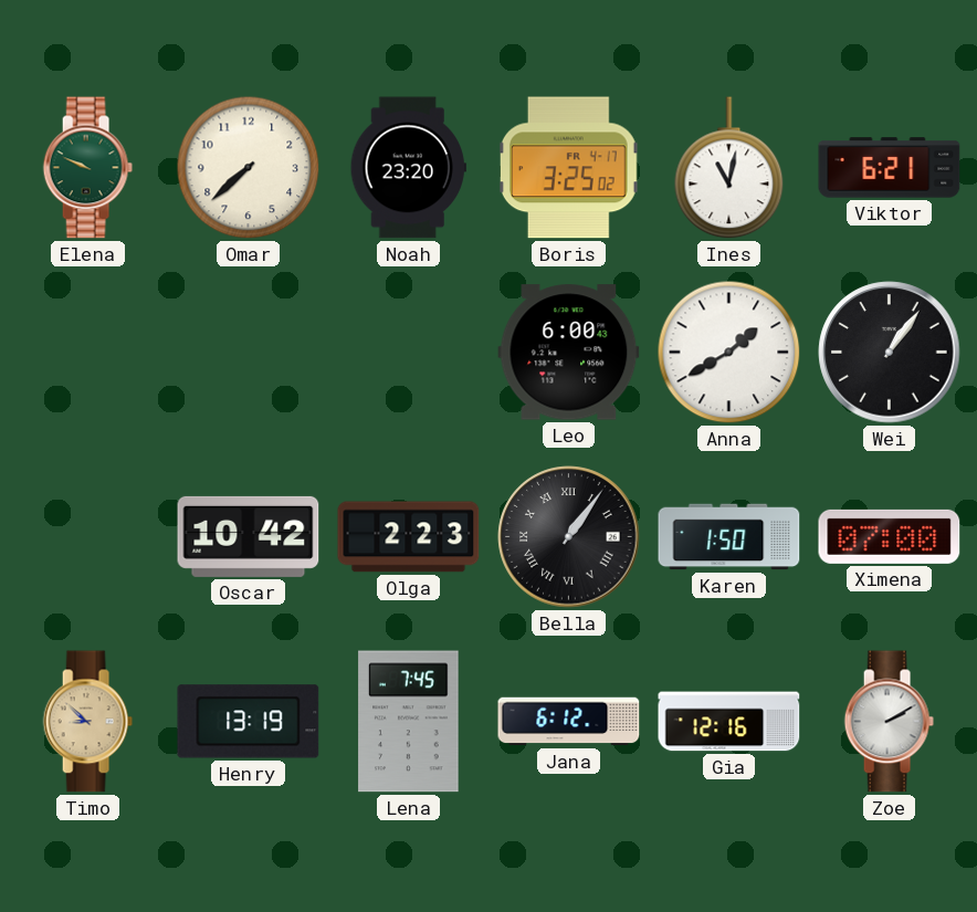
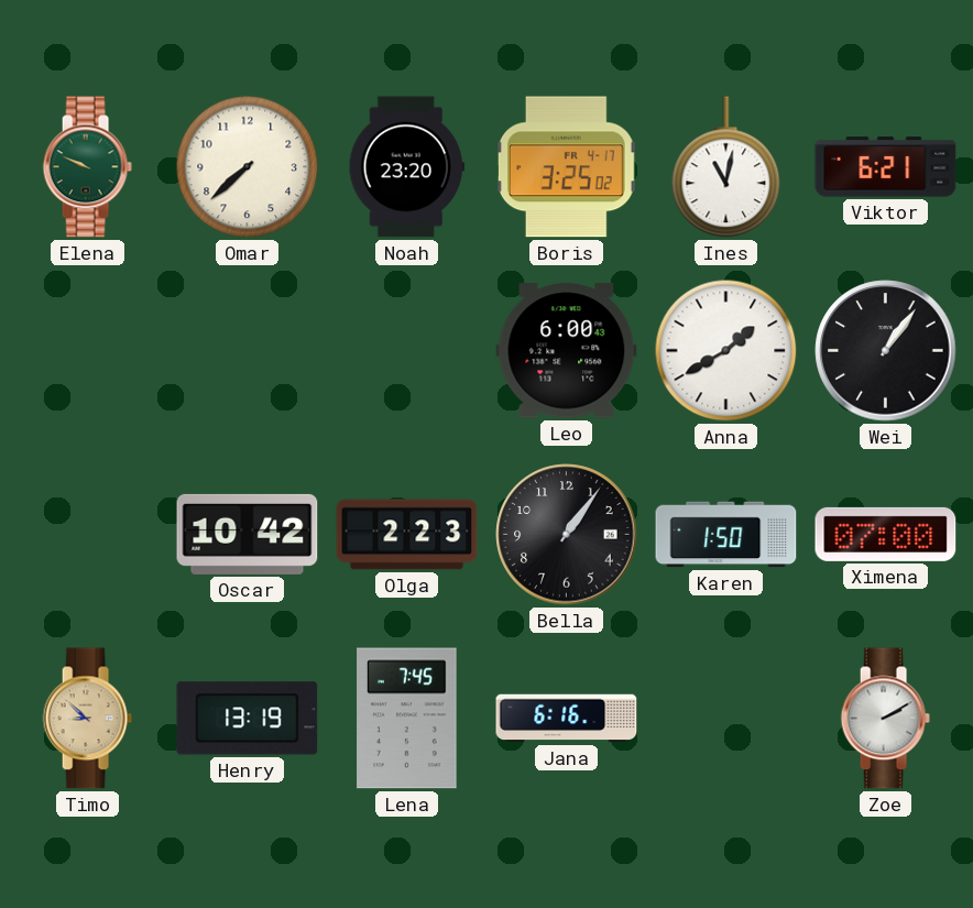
Bella numerals: Roman -> Arabic
Jana: 6:12 -> 6:16
Gia: 12:16 -> none
